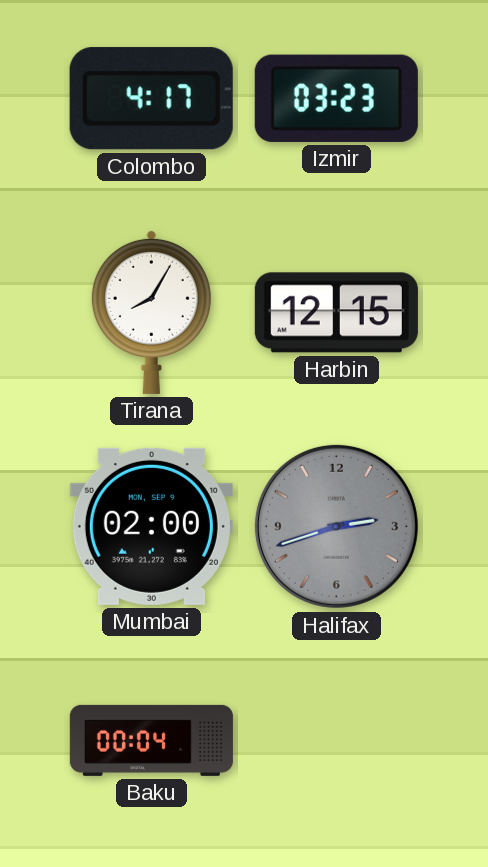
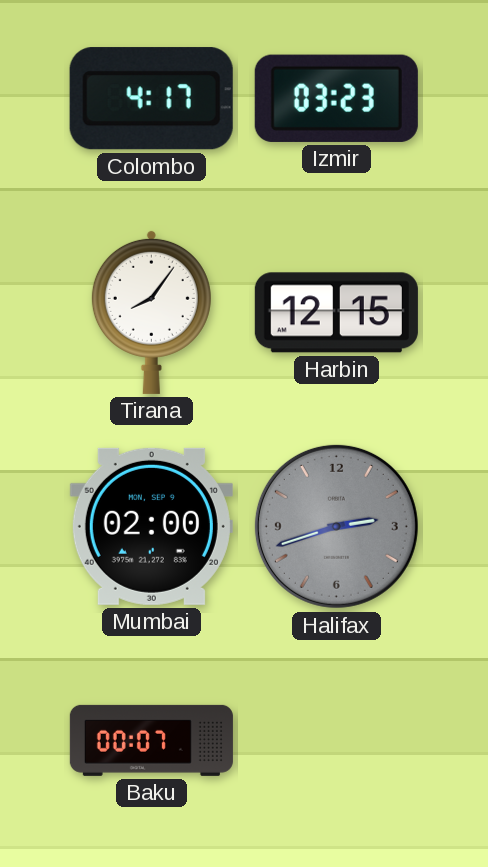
Tirana: 8:05 -> 8:06
Baku: 00:04 -> 00:07
